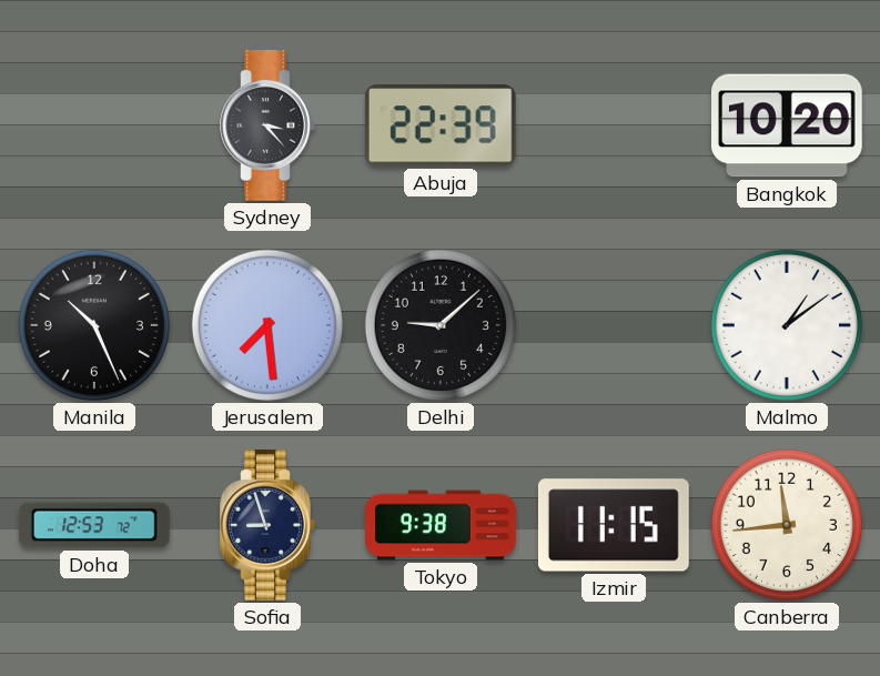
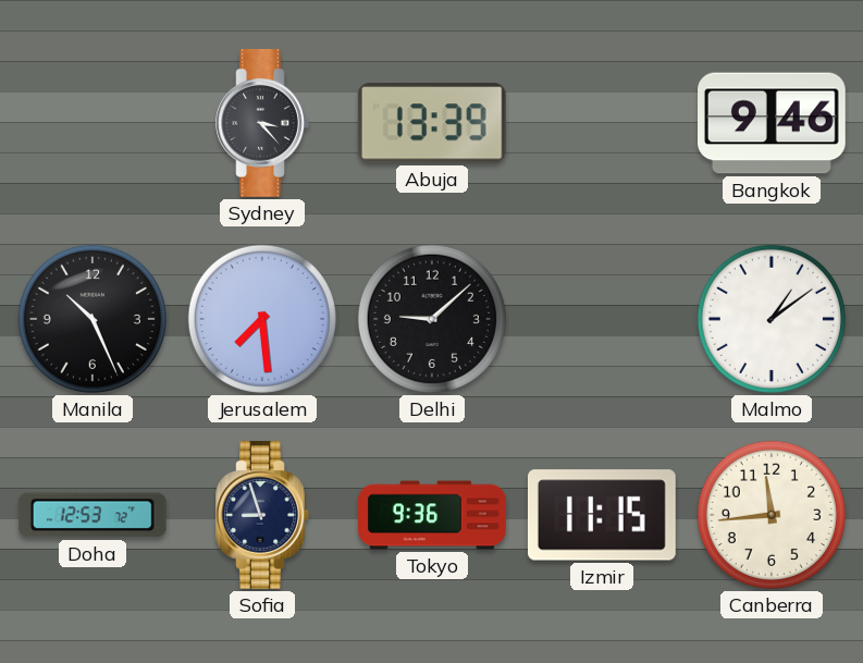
Abuja: 22:39 -> 13:39
Bangkok: 10:20 -> 9:46
Tokyo: 9:38 -> 9:36
